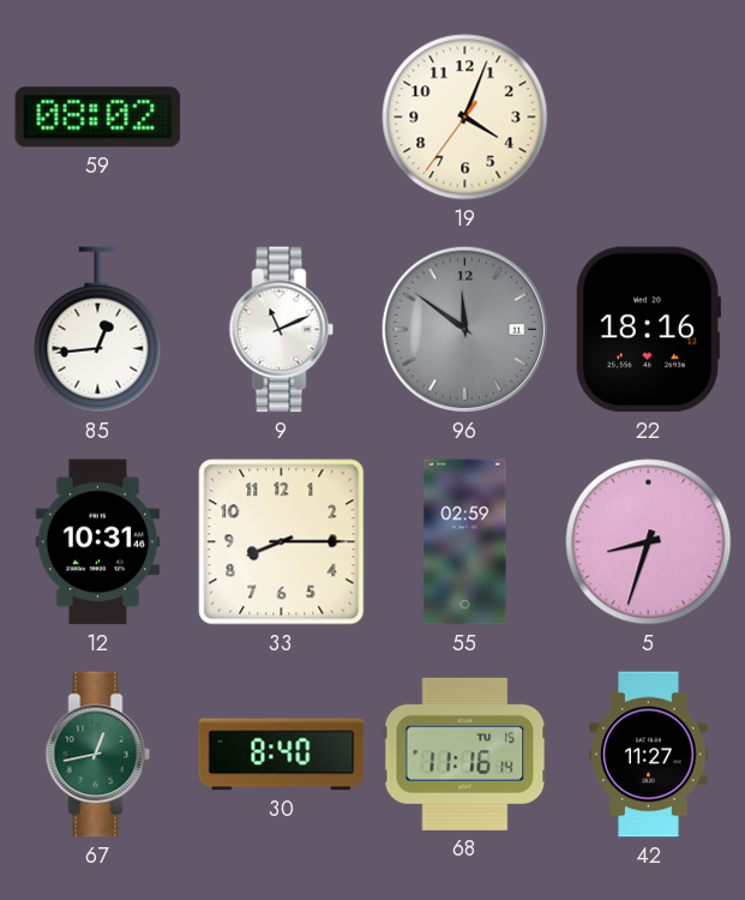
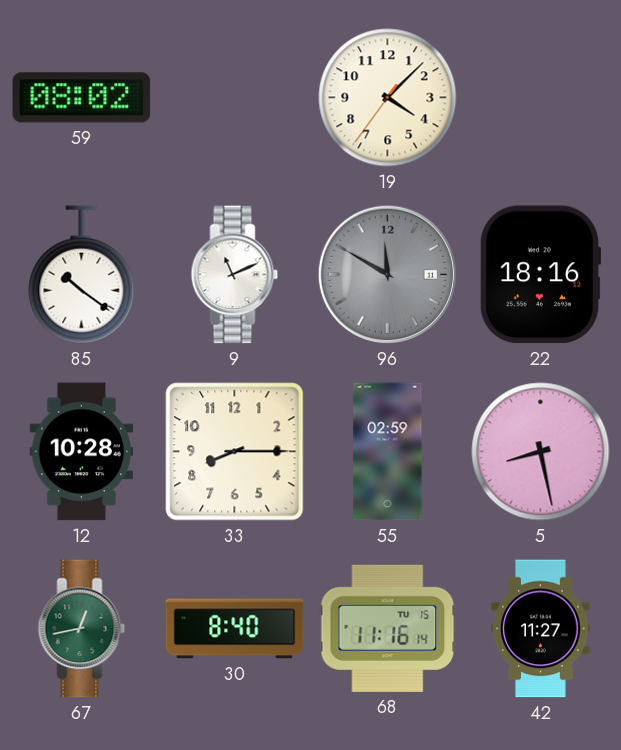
19: 4:03 -> 4:07
85: 12:44 -> 10:21
96: 11:51 -> 11:50
12: 10:31 -> 10:28
5: 8:33 -> 8:28
